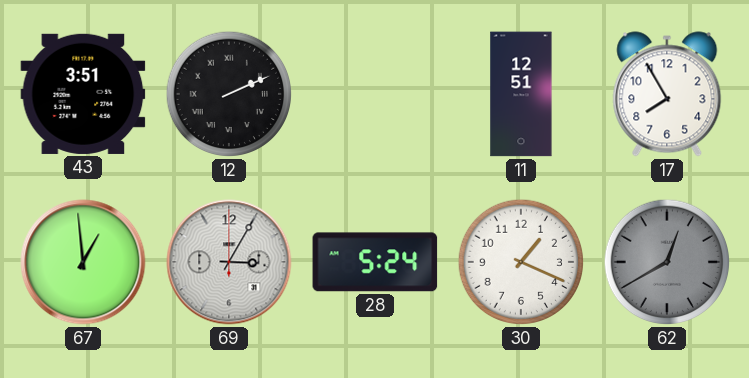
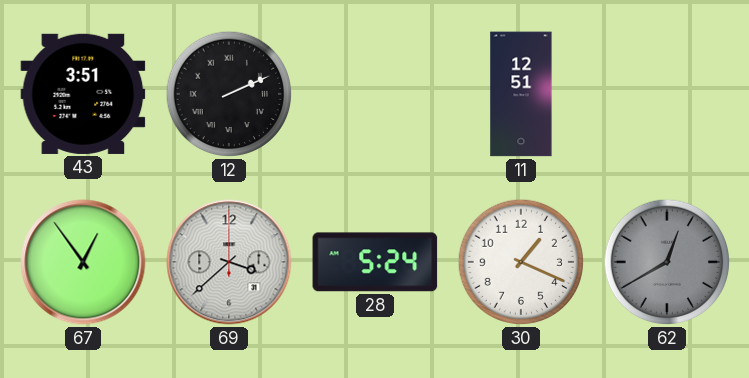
17: 7:55 -> none
67: 12:59 -> 12:54
69: 3:05 -> 3:38
